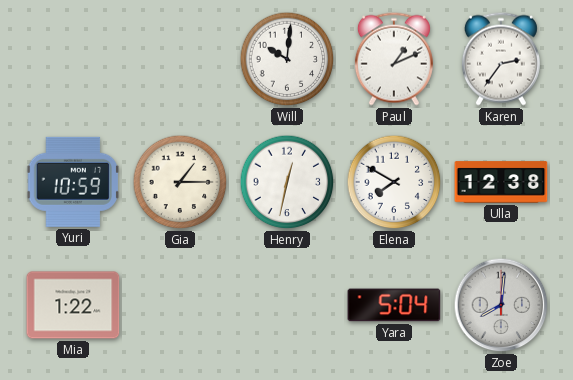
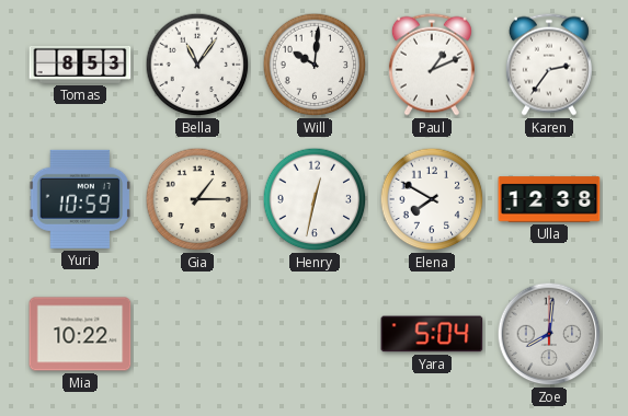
Tomas: none -> 8:53
Bella: none -> 11:06
Mia: 1:22 -> 10:22
